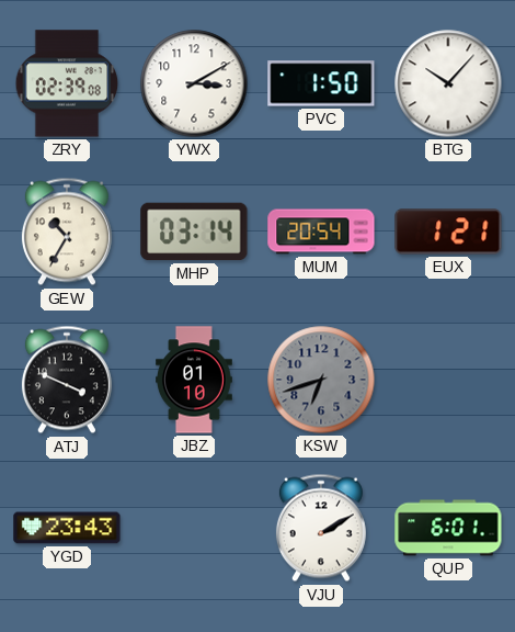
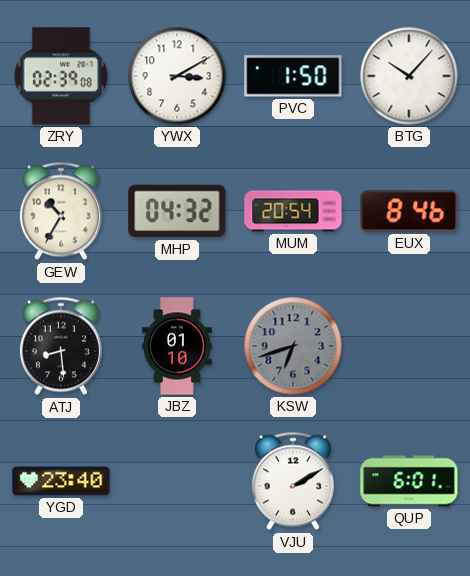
MHP: 03:14 -> 04:32
EUX: 1:21 -> 8:46
ATJ: 3:49 -> 8:29
YGD: 23:43 -> 23:40
